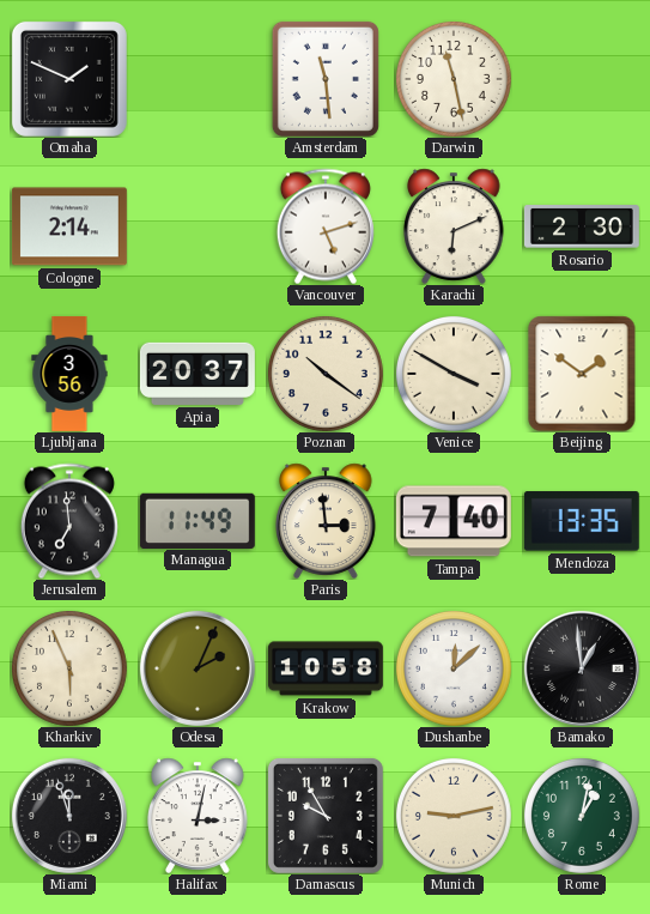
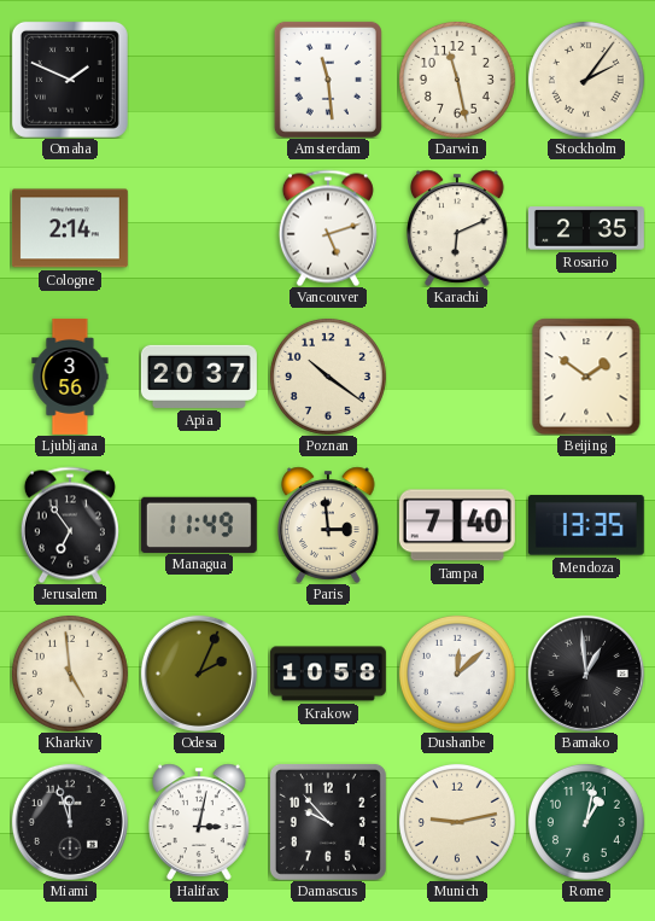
Stockholm: none -> 2:06
Rosario: 2:30 -> 2:35
Venice: 3:50 -> none
Jerusalem: 6:59 -> 6:54
Kharkiv: 5:56 -> 4:59
Damascus: 9:55 -> 9:53
